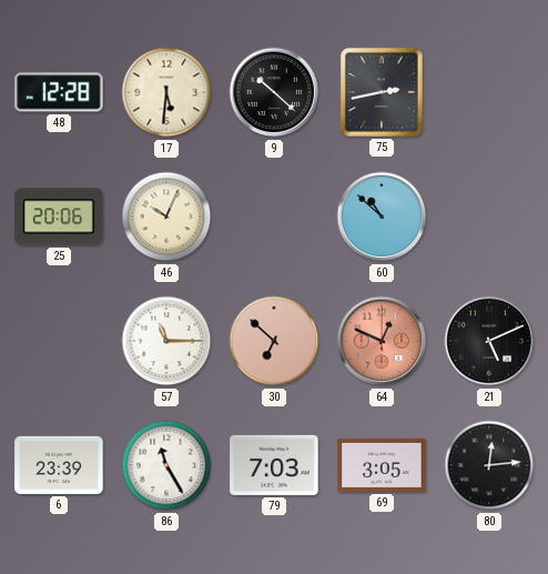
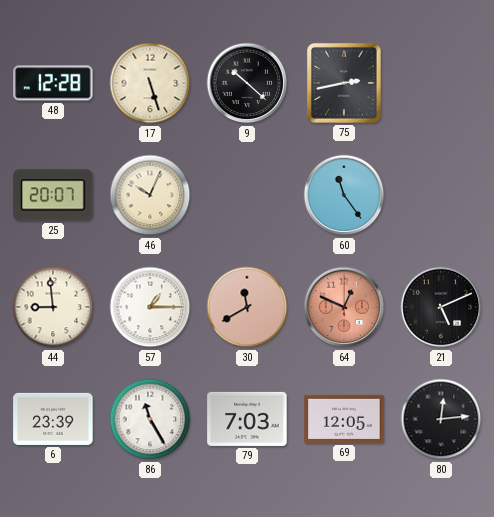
17: 5:31 -> 5:27
25: 20:06 -> 20:07
60: 10:52 -> 11:24
44: none -> 8:59
57: 11:15 -> 1:15
30: 6:52 -> 11:40
69: 3:05 -> 12:05
